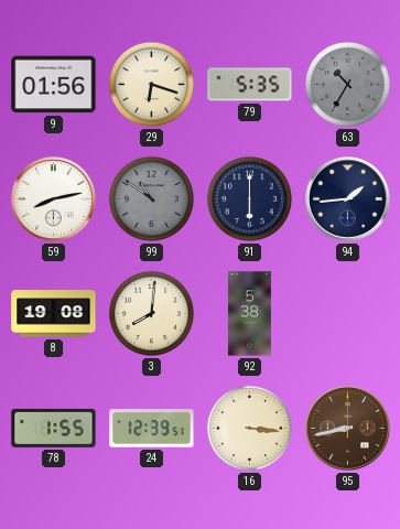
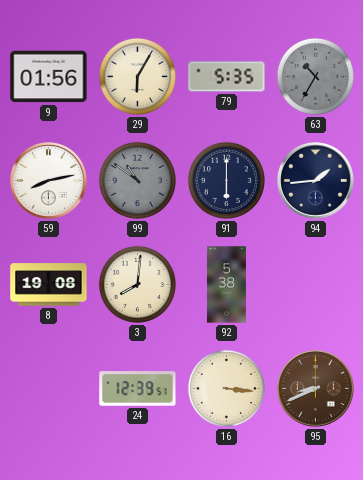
29: 6:18 -> 6:05
78: 1:55 -> none
95: 8:43 -> 8:41
